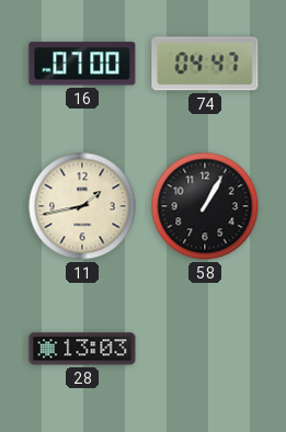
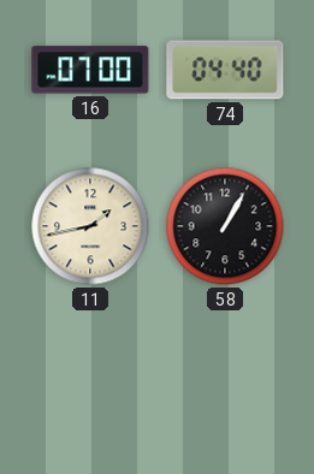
74: 04:47 -> 04:40
28: 13:03 -> none
